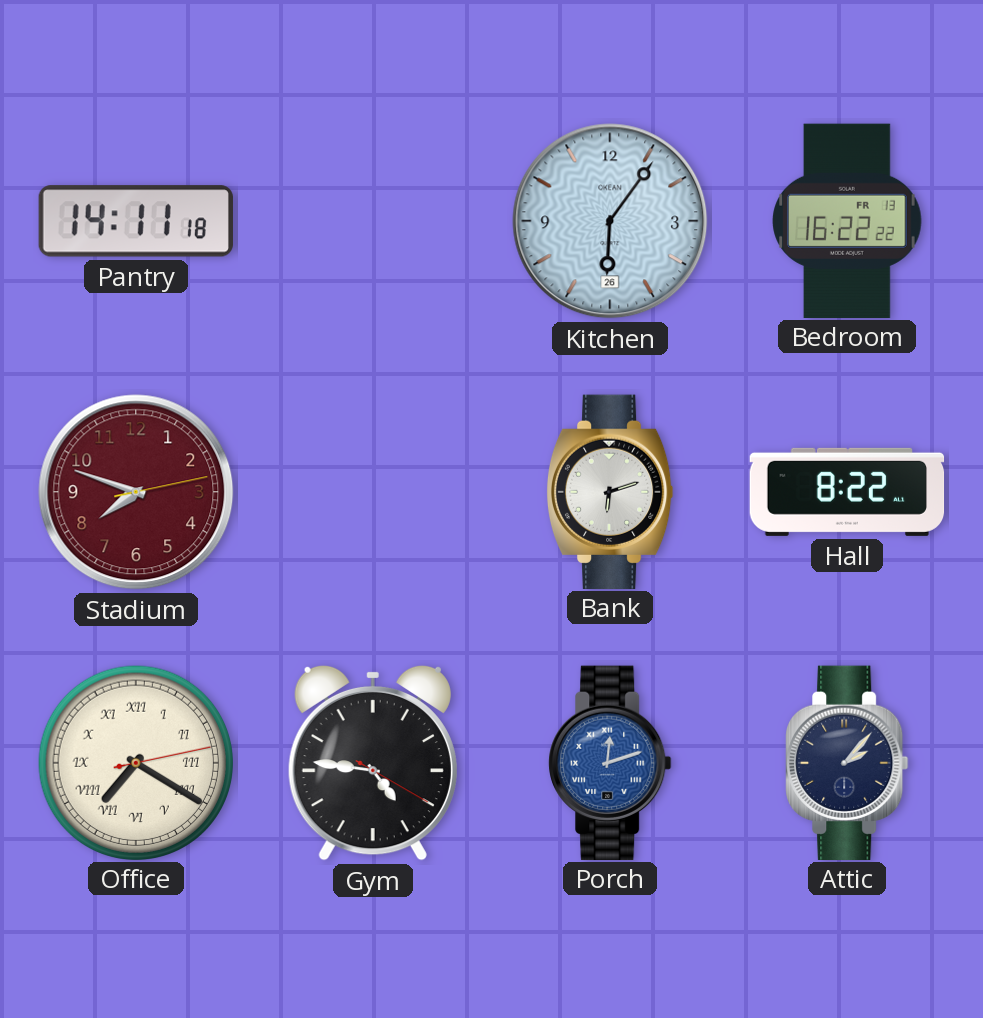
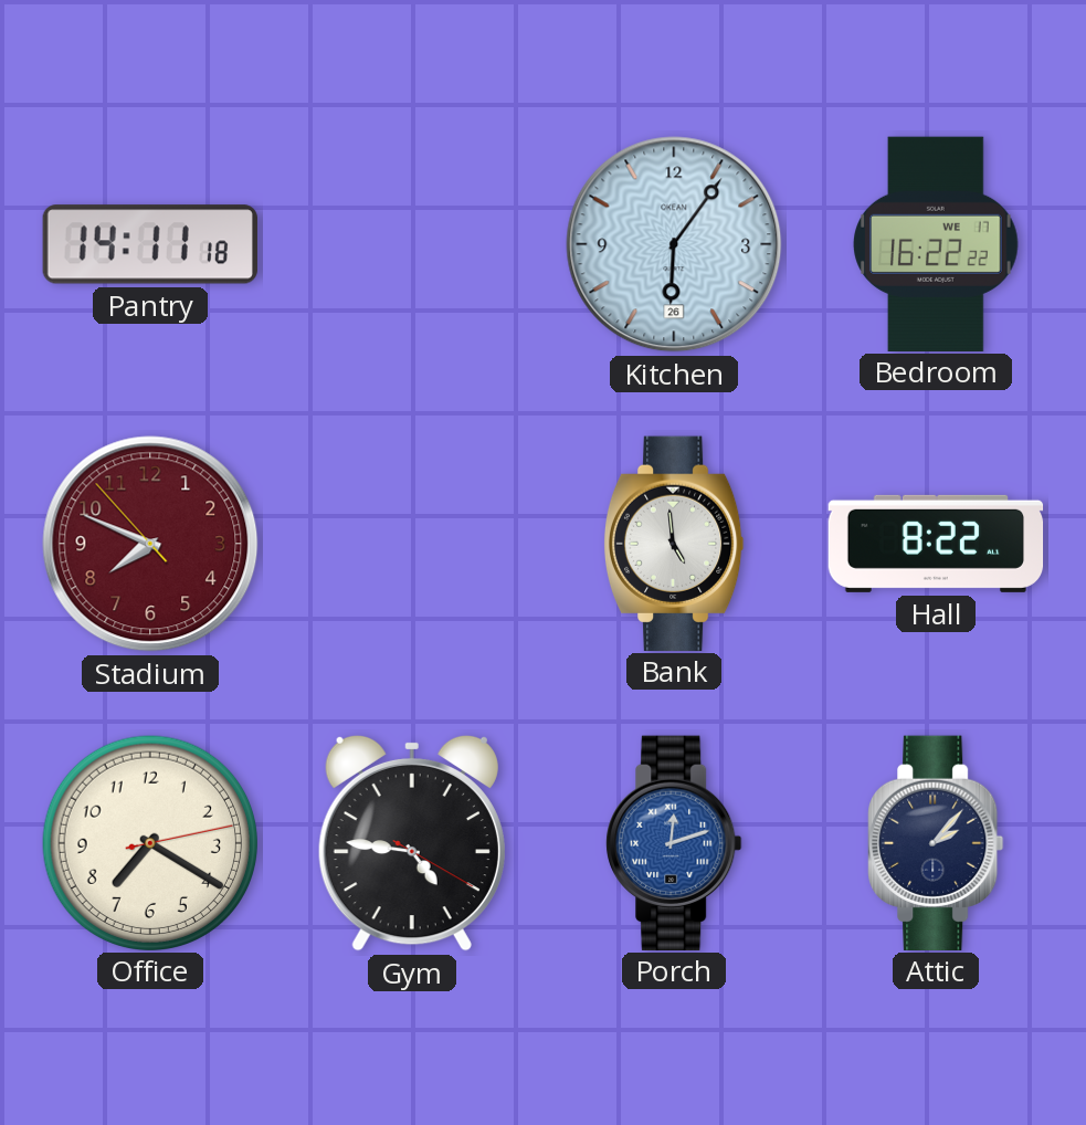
Bedroom date: FR 13 -> WE 17
Stadium: 7:48:13 -> 7:48:53
Bank: 6:12 -> 4:59
Office numerals: Roman -> Arabic
